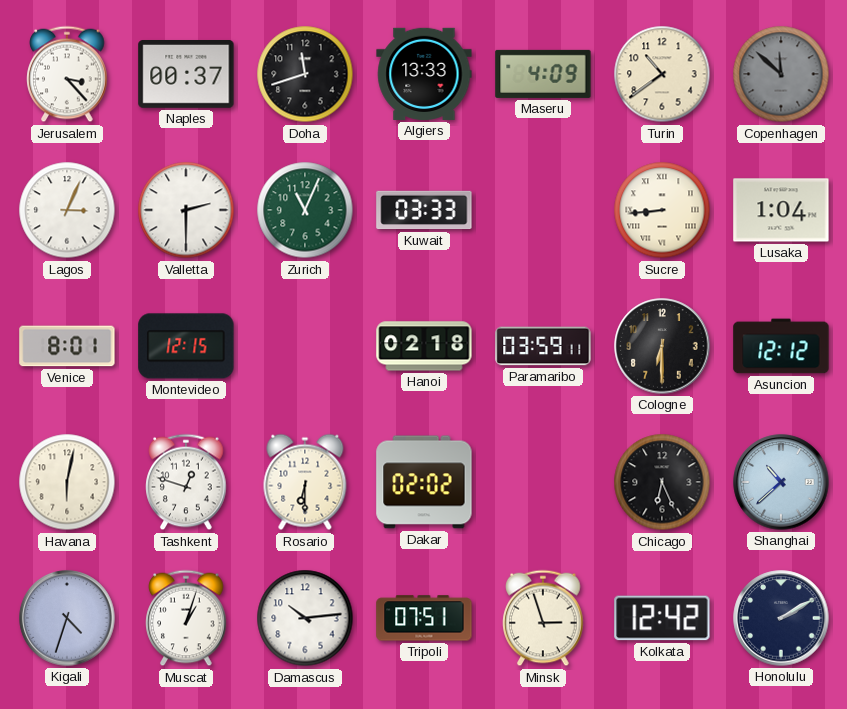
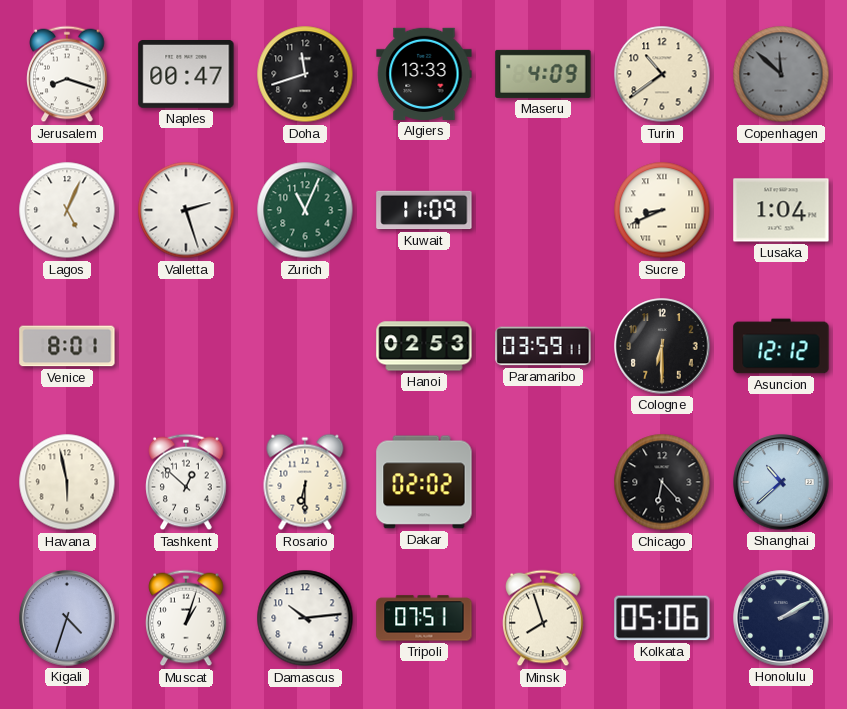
Jerusalem: 3:23 -> 8:18
Naples: 00:37 -> 00:47
Lagos: 3:04 -> 5:04
Valletta: 2:30 -> 2:27
Kuwait: 03:33 -> 11:09
Sucre: 8:44 -> 8:41
Montevideo: 12:15 -> none
Hanoi: 02:18 -> 02:53
Havana: 6:02 -> 5:58
Tashkent: 12:48 -> 12:52
Chicago: 6:26 -> 6:23
Minsk: 2:57 -> 7:57
Kolkata: 12:42 -> 05:06
